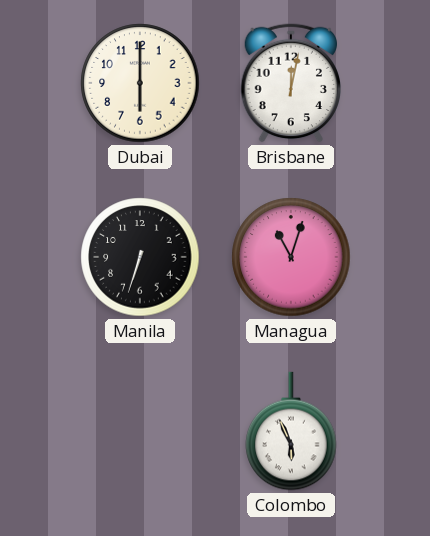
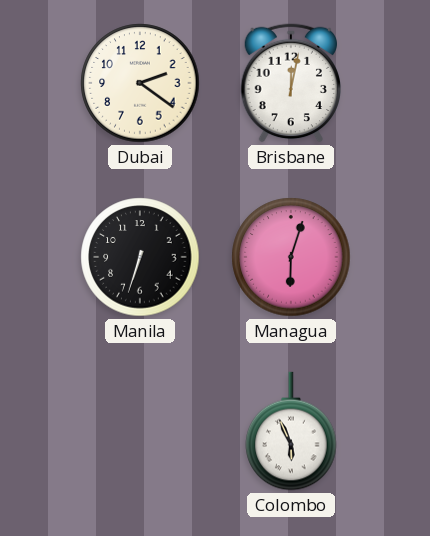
Dubai: 6:00 -> 2:21
Managua: 11:03 -> 6:03
